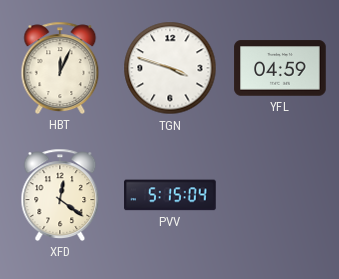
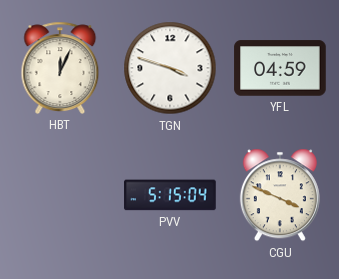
XFD: 12:21 -> none
CGU: none -> 3:49
